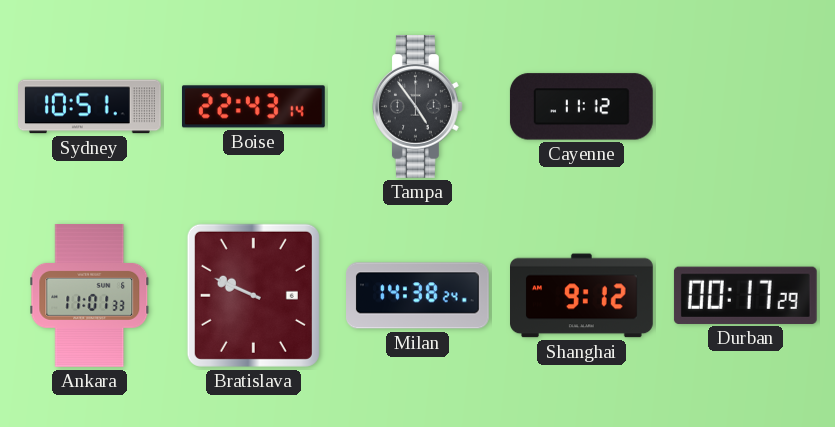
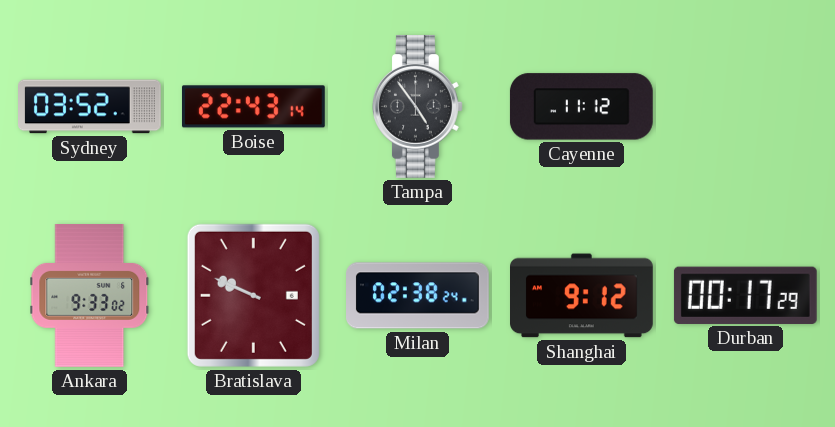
Sydney: 10:51 -> 03:52
Ankara: 11:01 -> 9:33
Milan: 14:38 -> 02:38
